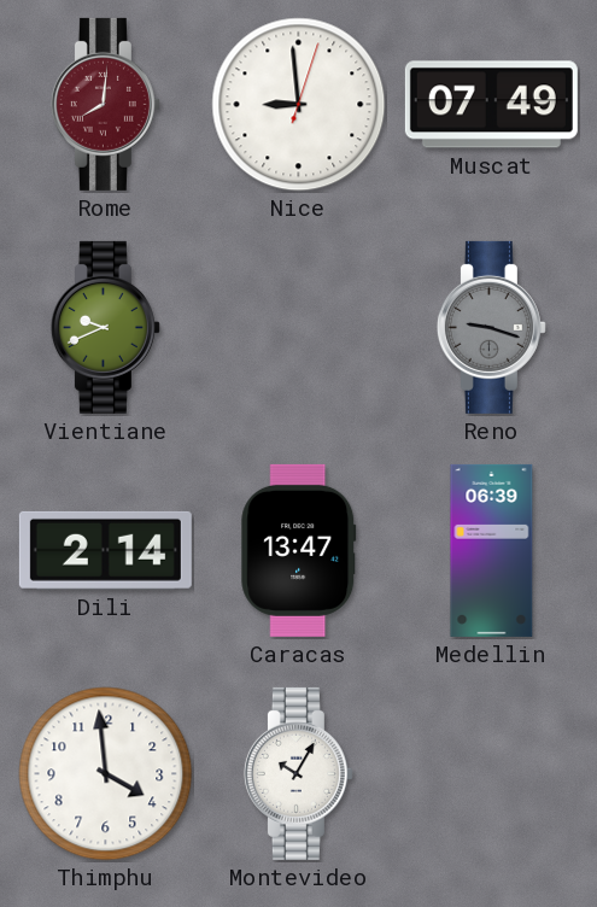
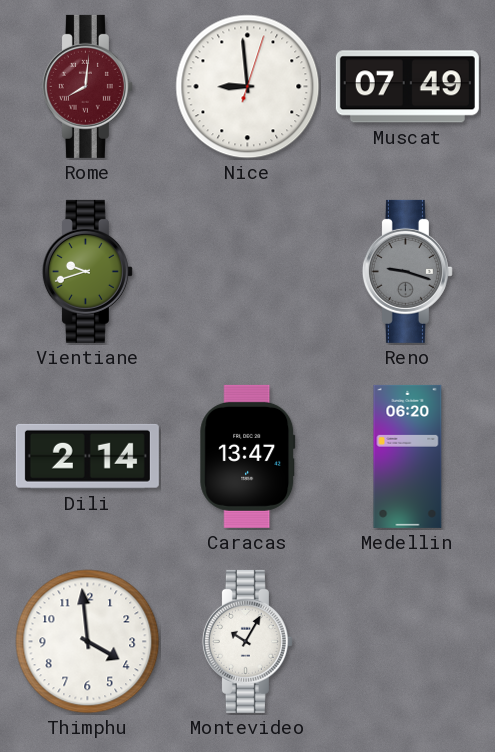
Vientiane: 9:41 -> 9:42
Medellin: 06:39 -> 06:20
